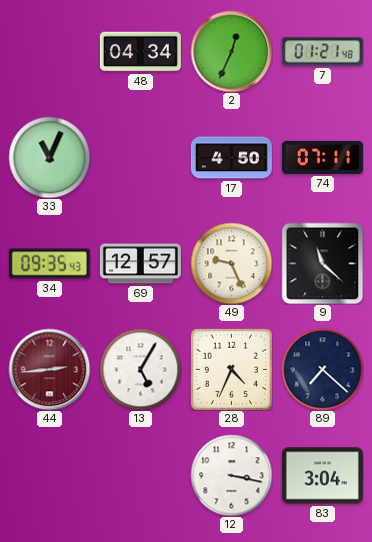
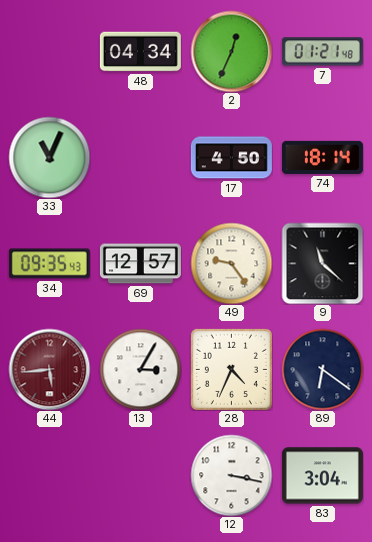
74: 07:11 -> 18:14
49: 9:26 -> 9:24
44: 2:44 -> 5:44
13: 5:05 -> 3:05
89: 7:22 -> 6:21
